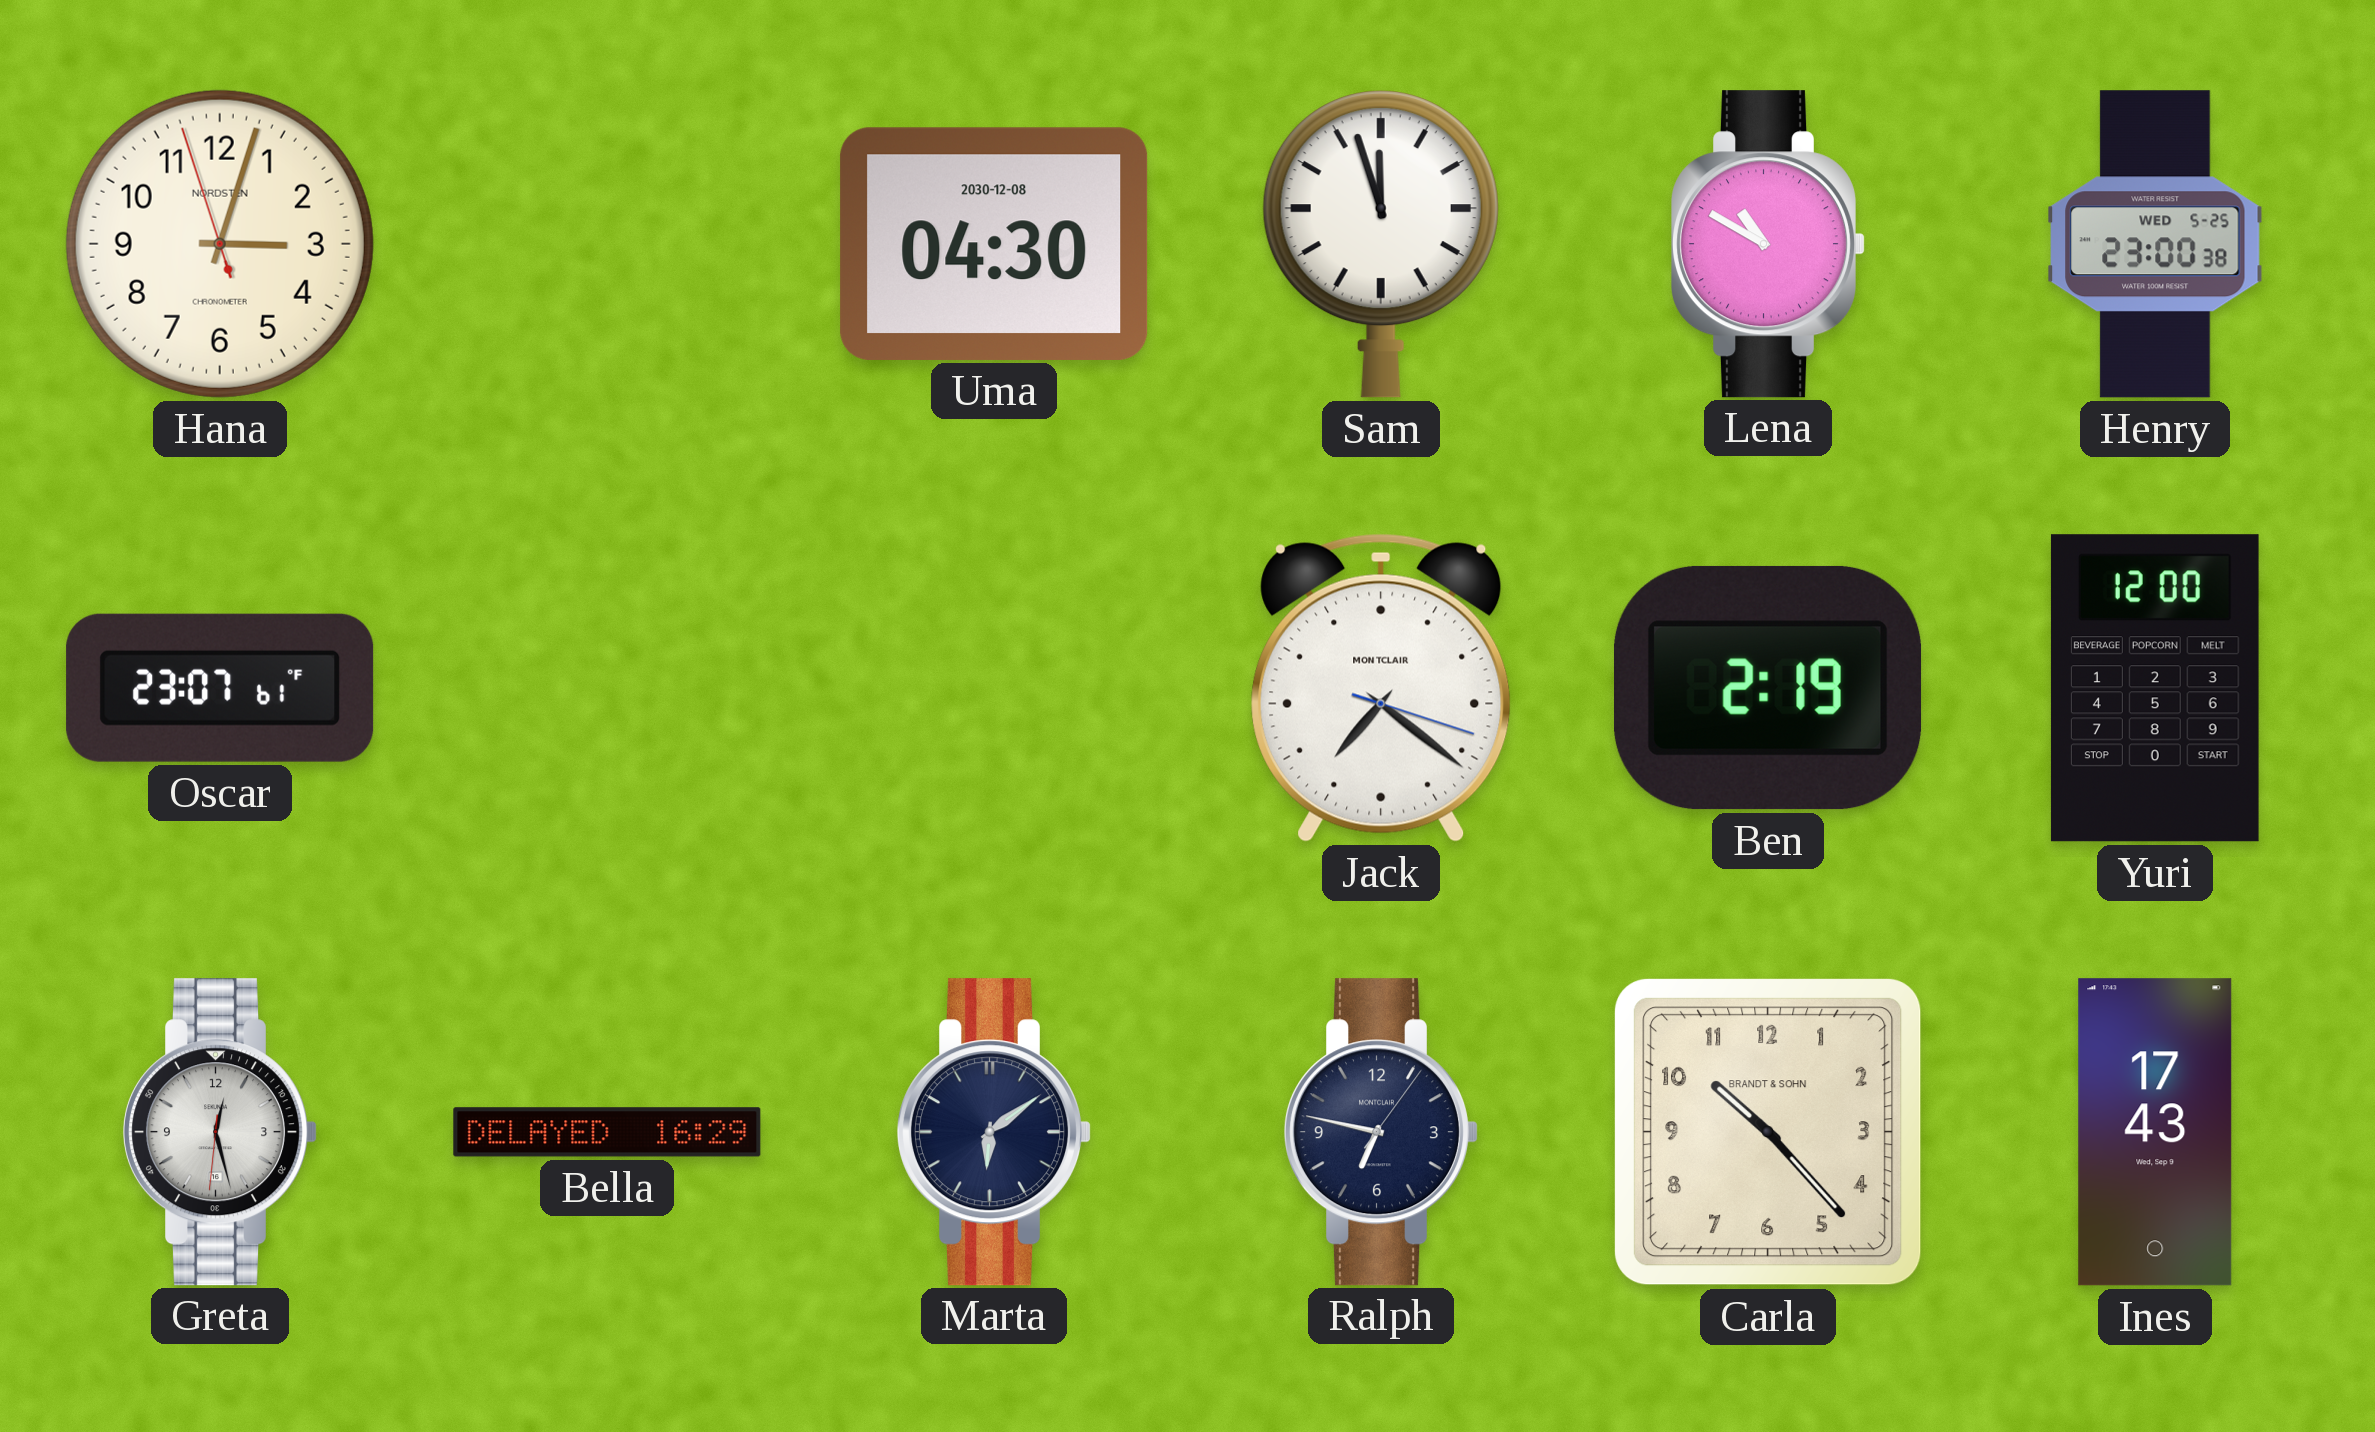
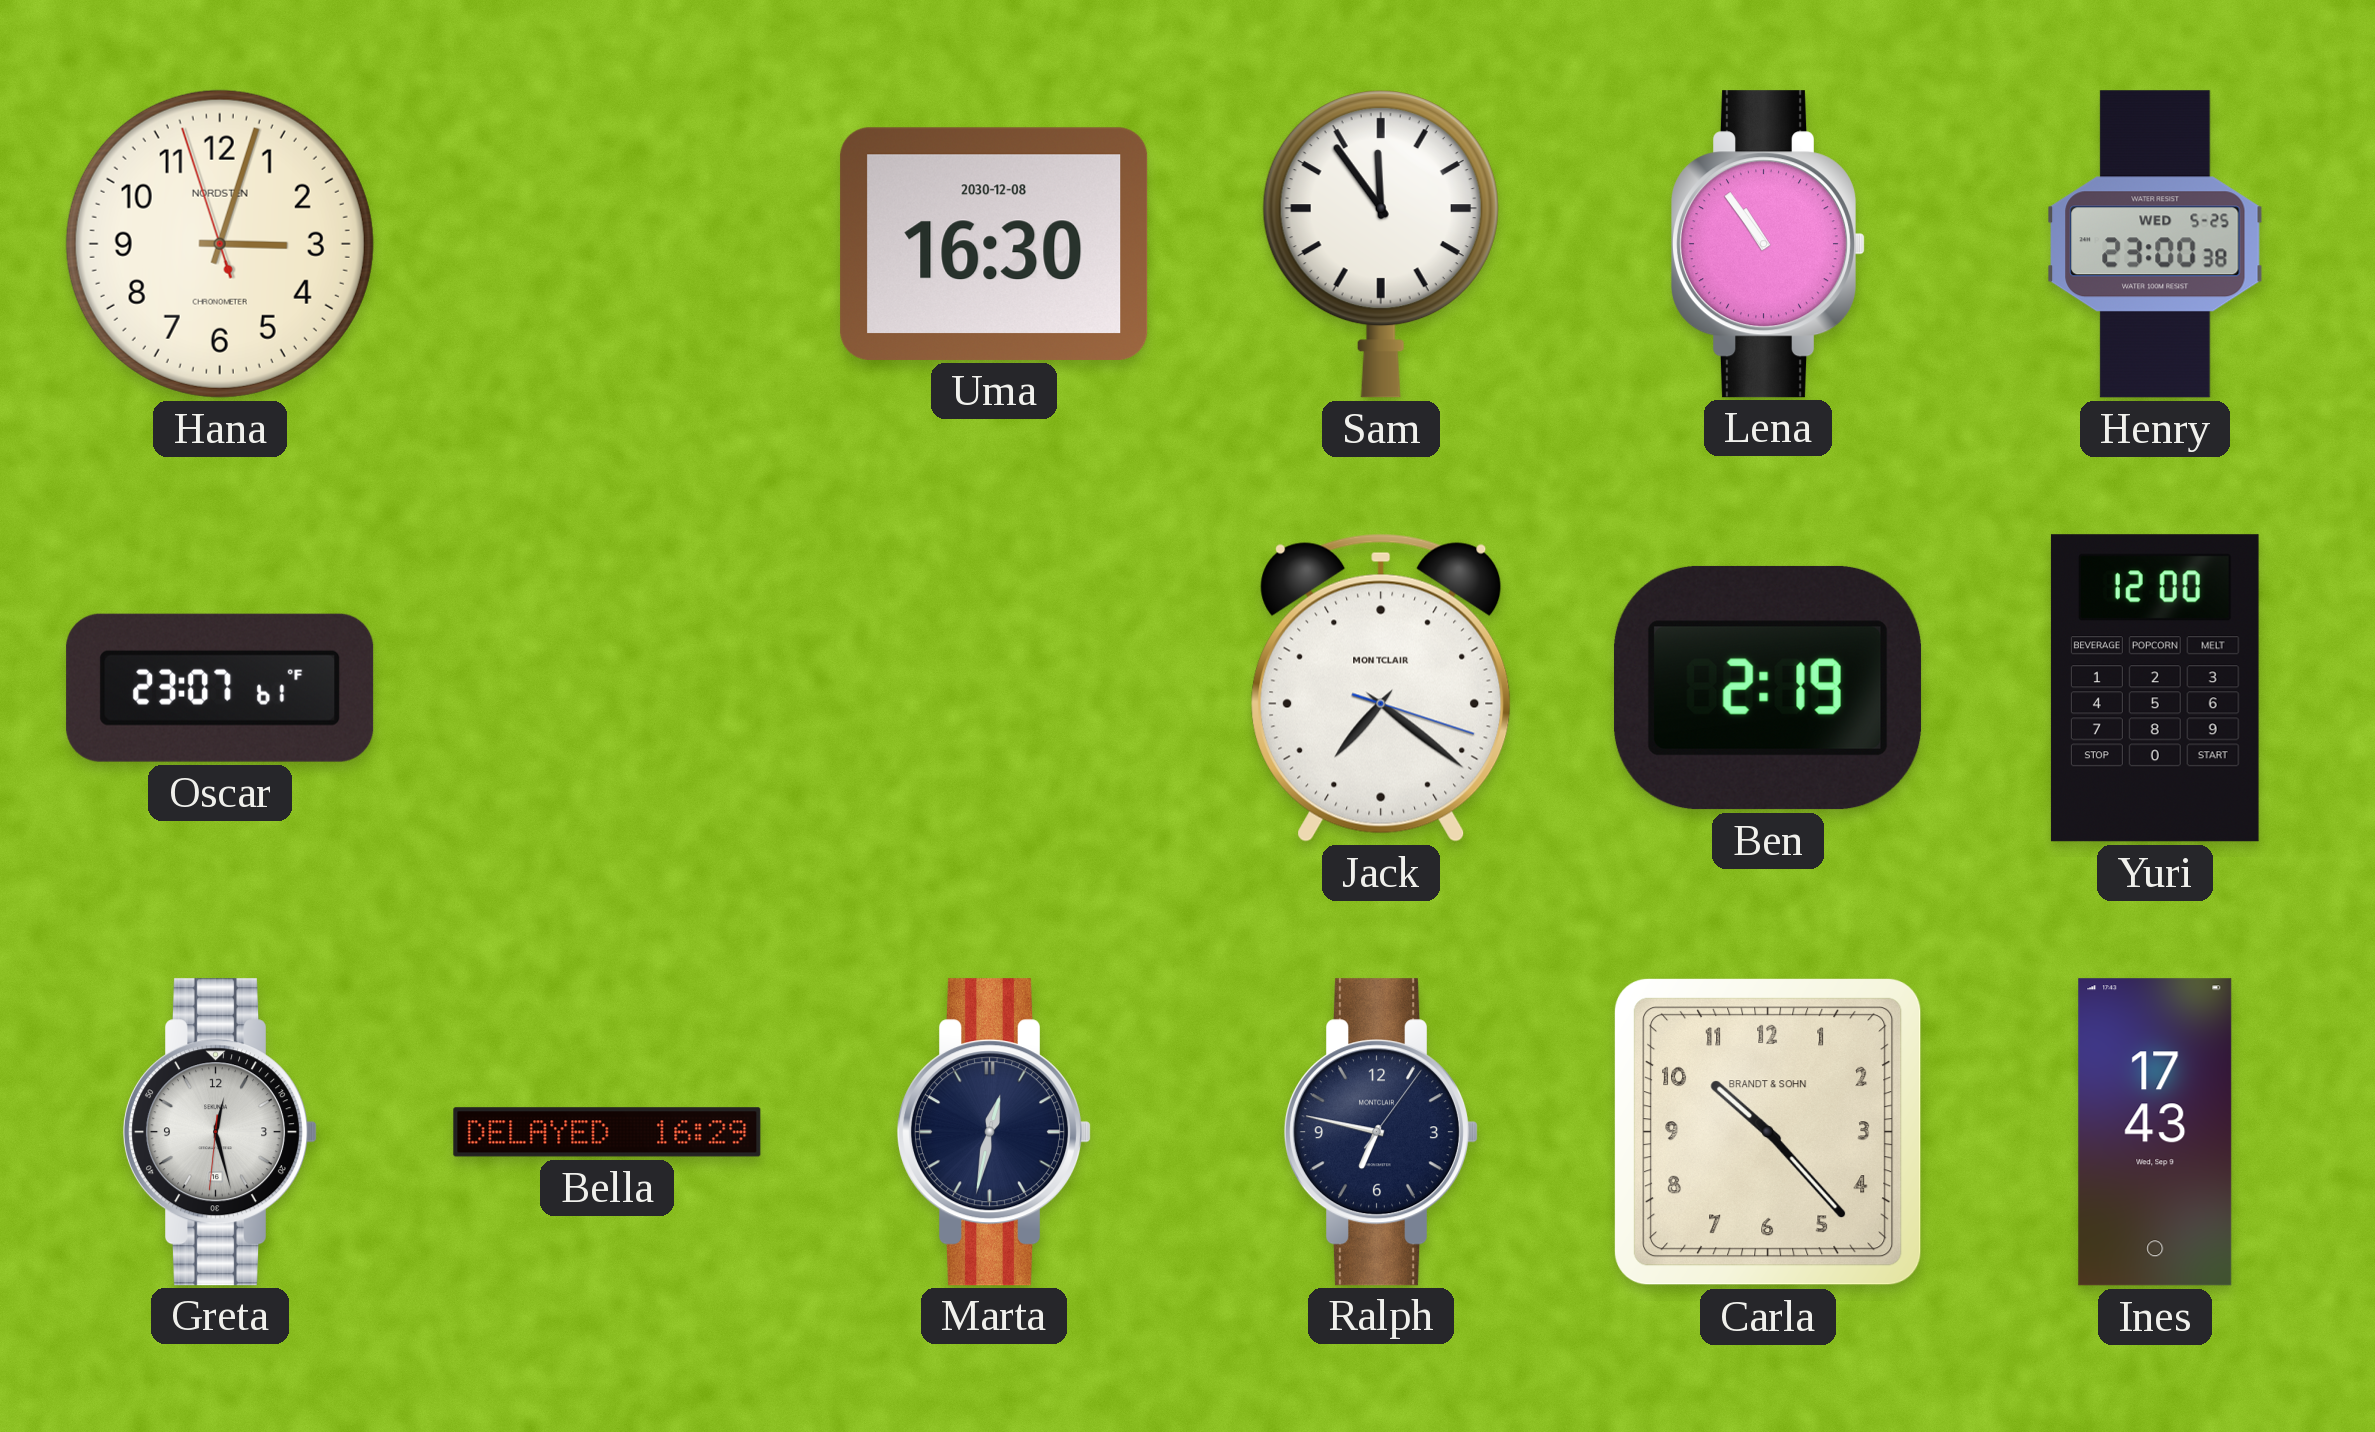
Uma: 04:30 -> 16:30
Sam: 11:57 -> 11:54
Lena: 10:50 -> 10:54
Marta: 6:09 -> 12:32
